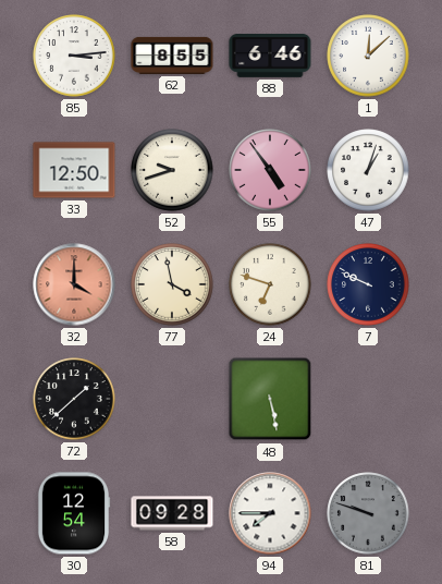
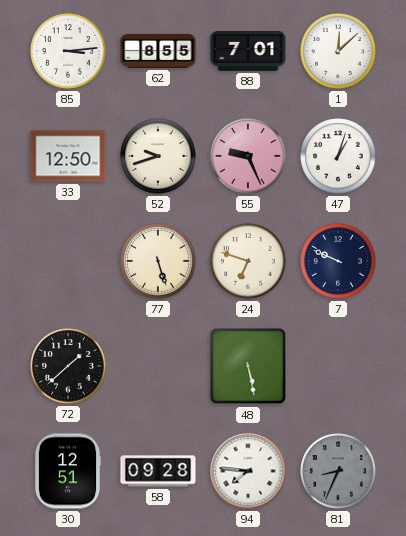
88: 6:46 -> 7:01
55: 4:54 -> 9:26
32: 4:00 -> none
77: 3:58 -> 5:27
30: 12:54 -> 12:51
94: 7:45 -> 7:46
81: 9:48 -> 8:34
